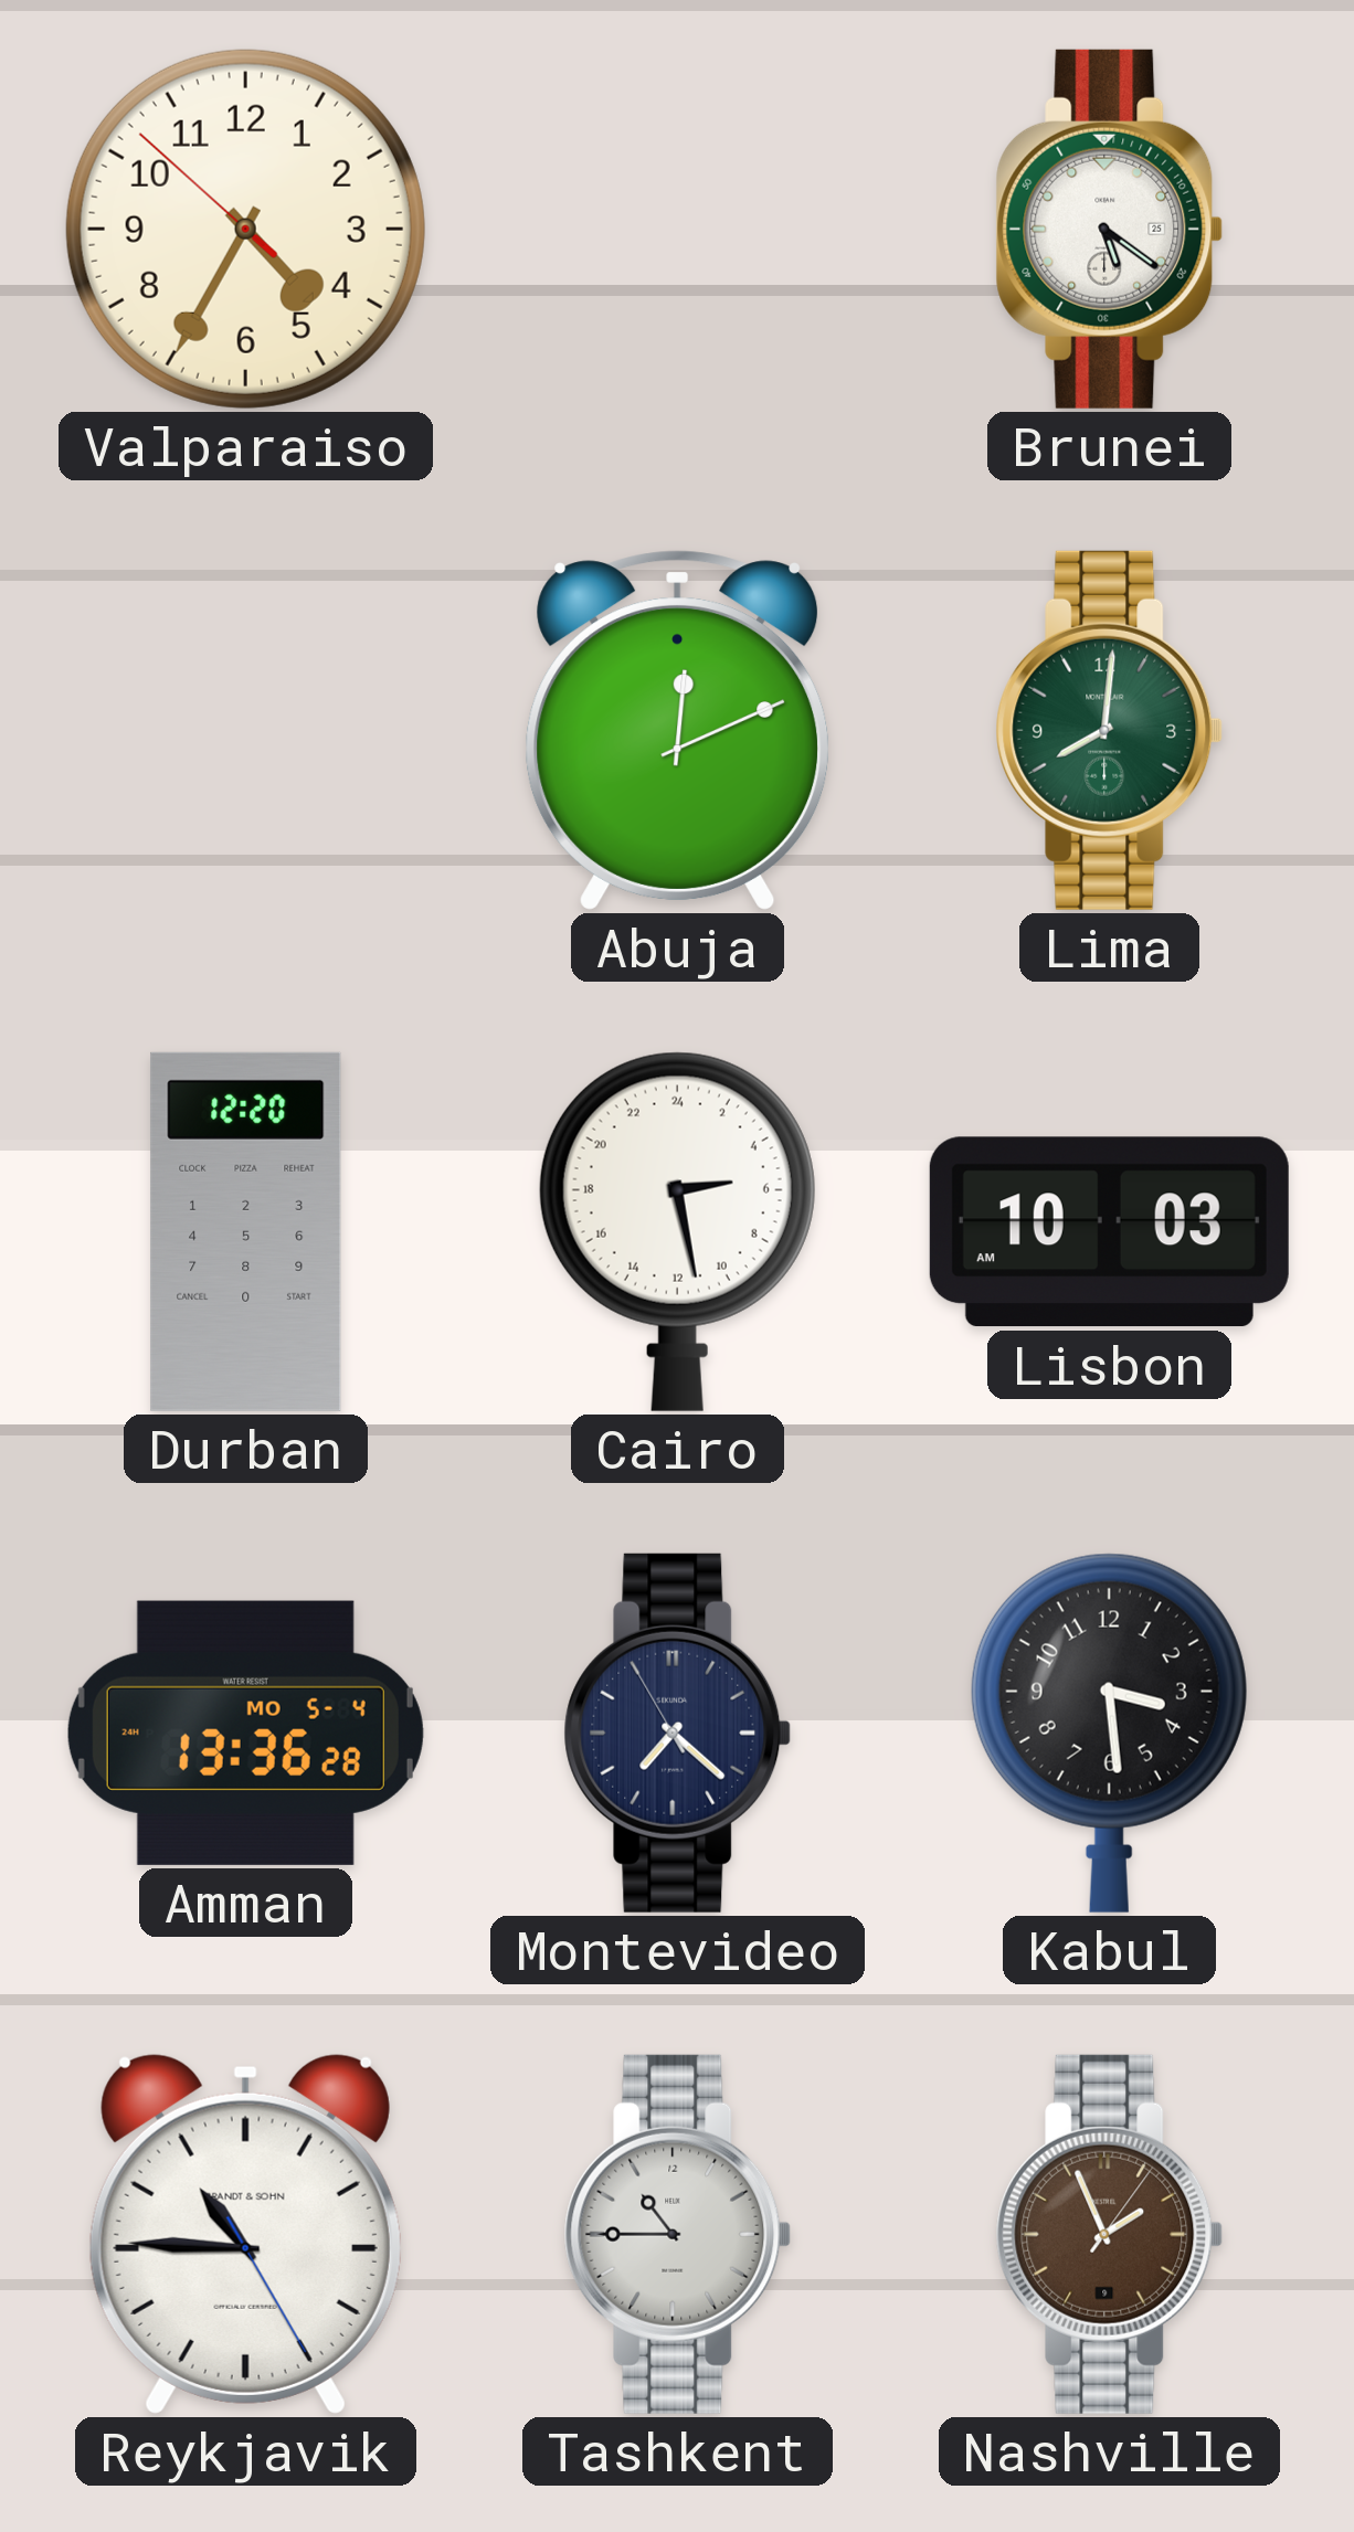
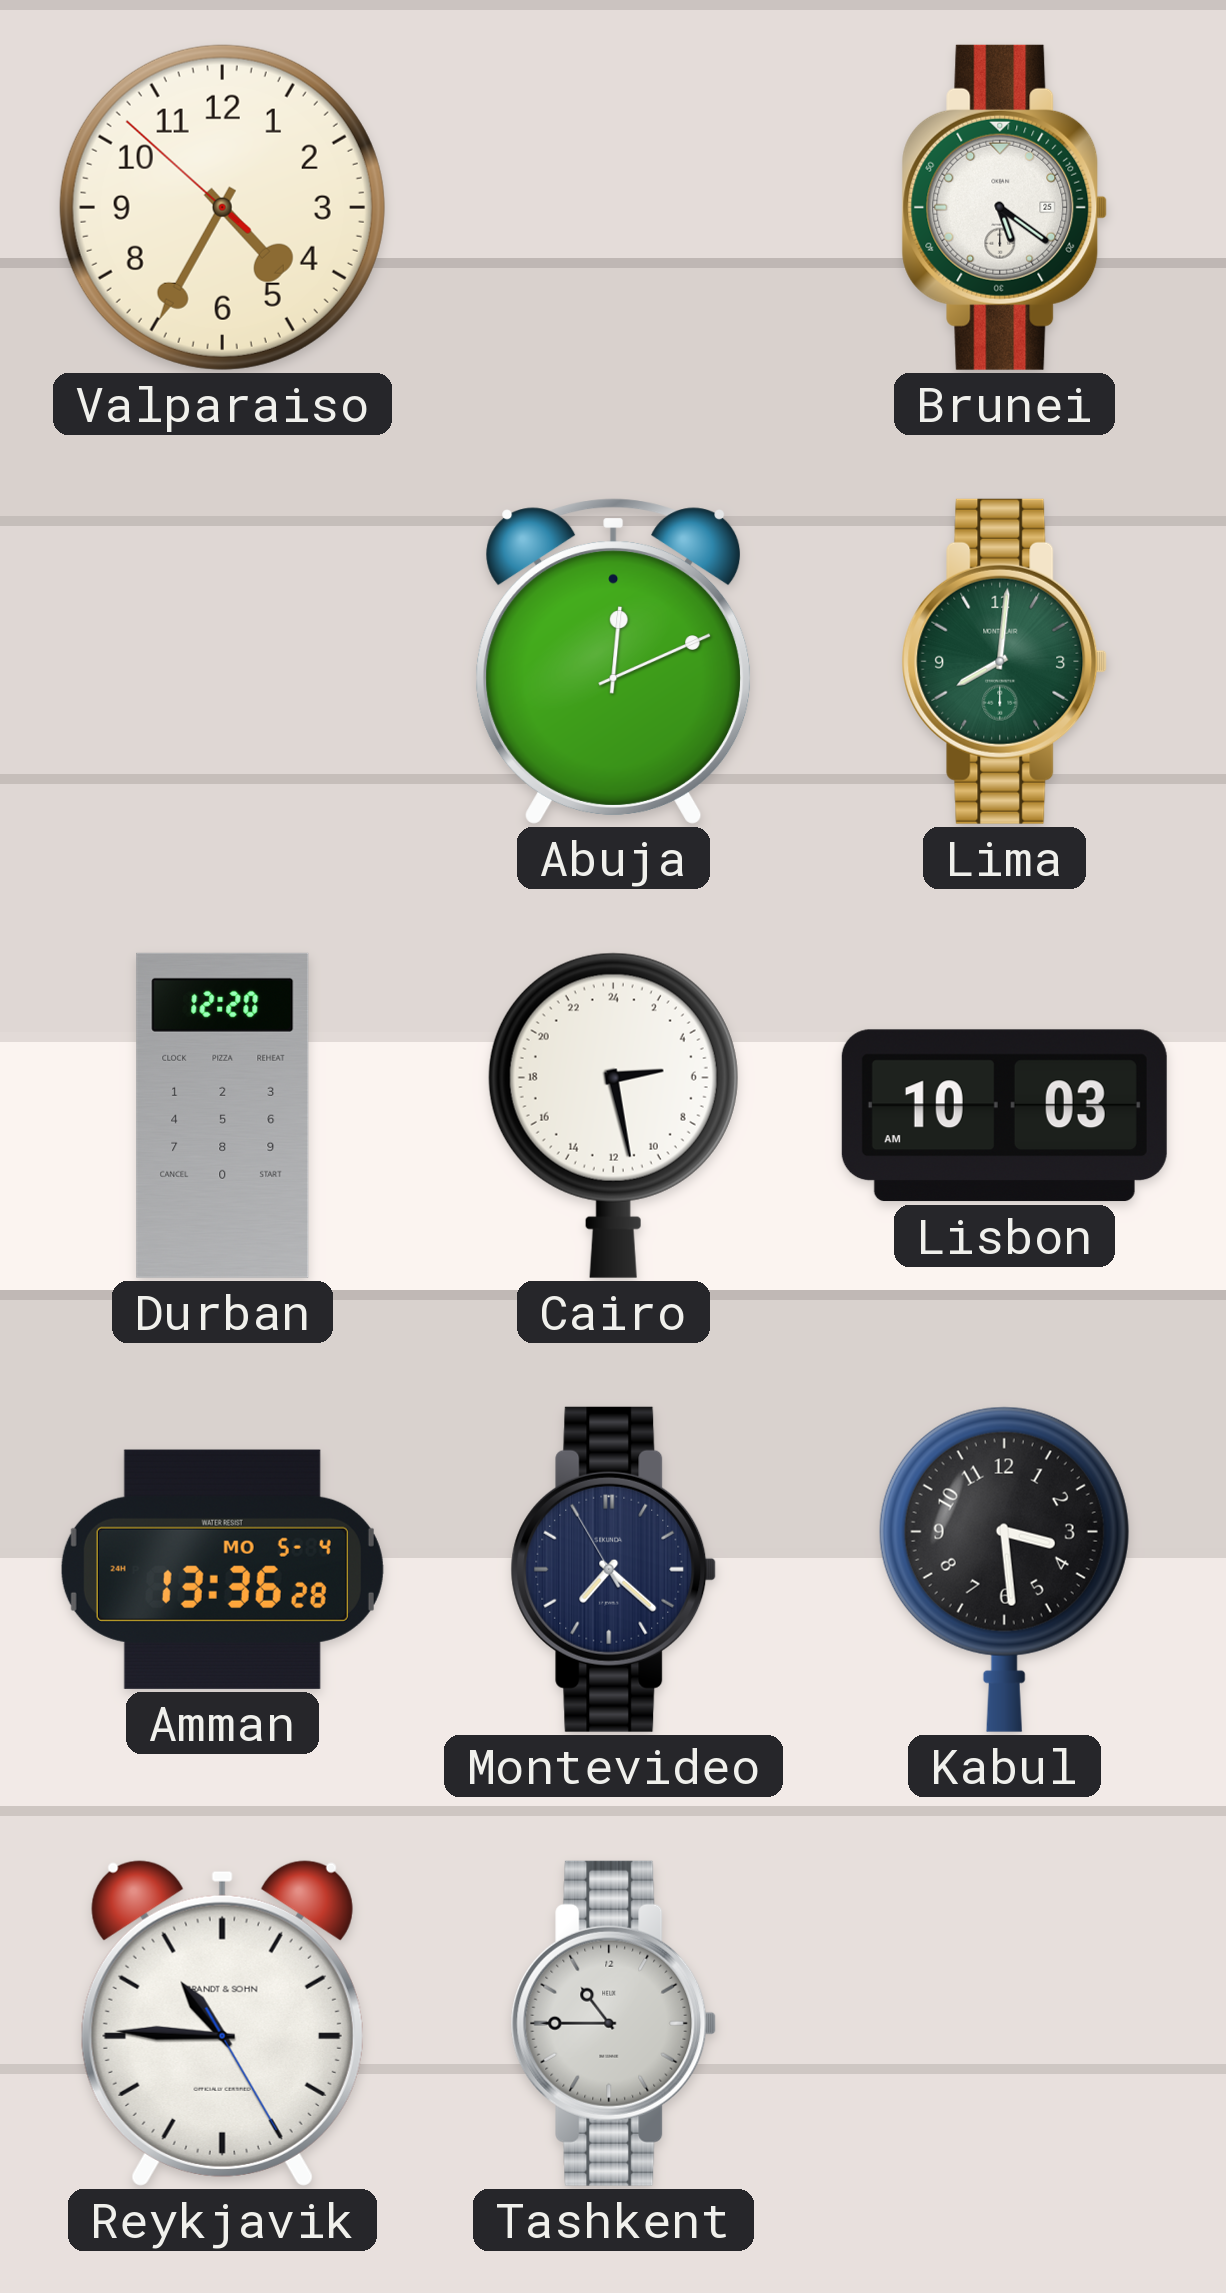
Nashville: 1:56 -> none
